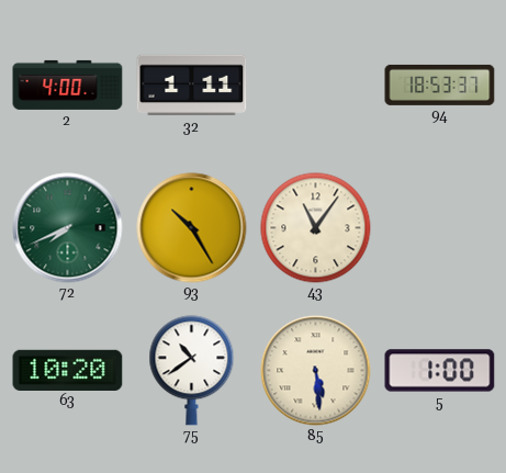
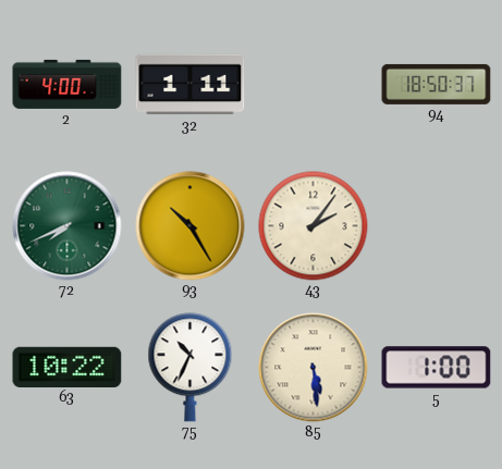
94: 18:53 -> 18:50
43: 11:06 -> 2:06
63: 10:20 -> 10:22
75: 10:39 -> 10:34
